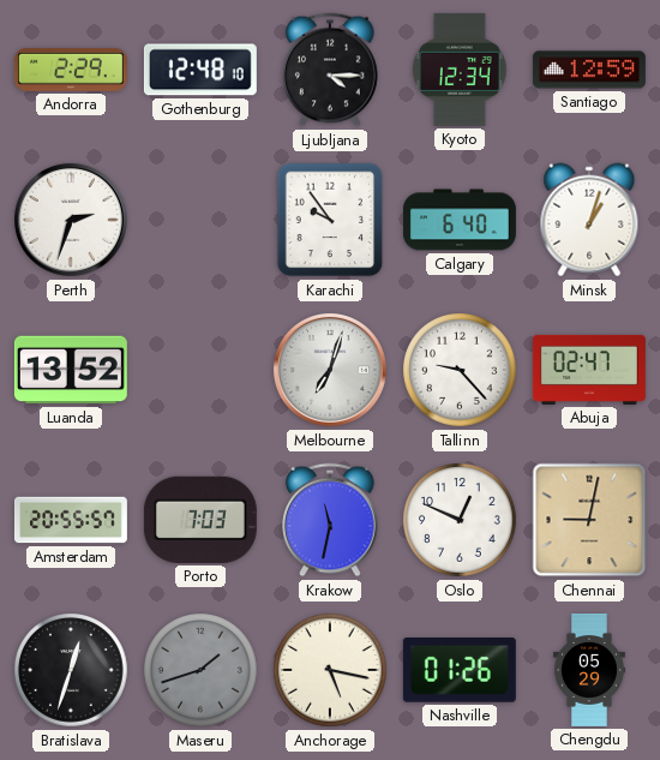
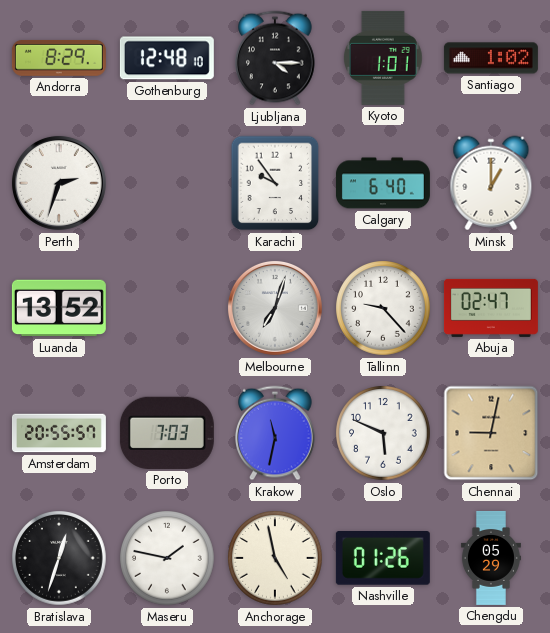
Andorra: 2:29 -> 8:29
Kyoto: 12:34 -> 1:01
Santiago: 12:59 -> 1:02
Minsk: 1:03 -> 1:00
Oslo: 12:49 -> 5:49
Maseru: 1:42 -> 1:47
Maseru dial: grey -> white
Anchorage: 5:17 -> 4:58
